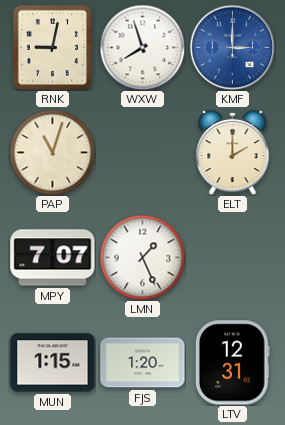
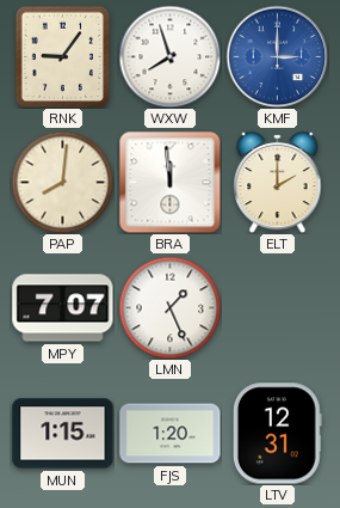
RNK: 9:02 -> 9:06
PAP: 11:03 -> 8:01
BRA: none -> 11:59
